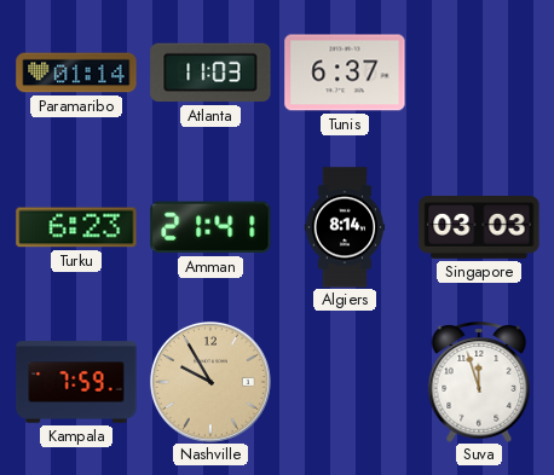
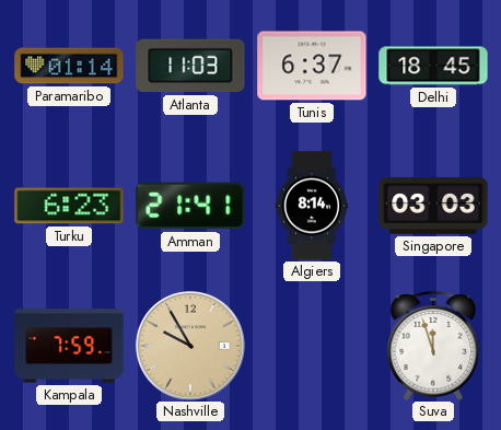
Delhi: none -> 18:45
